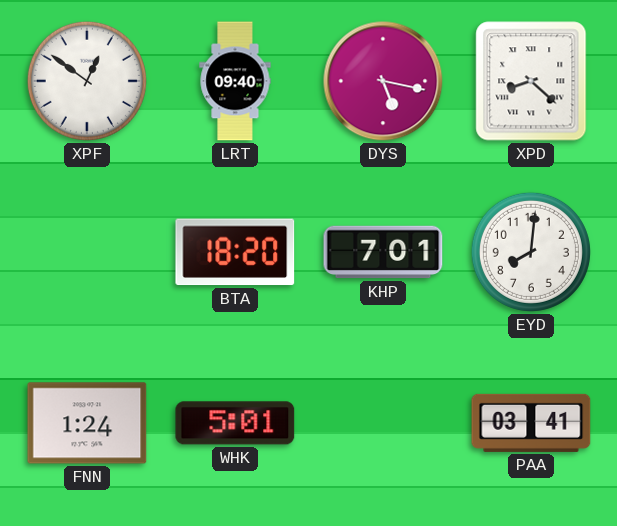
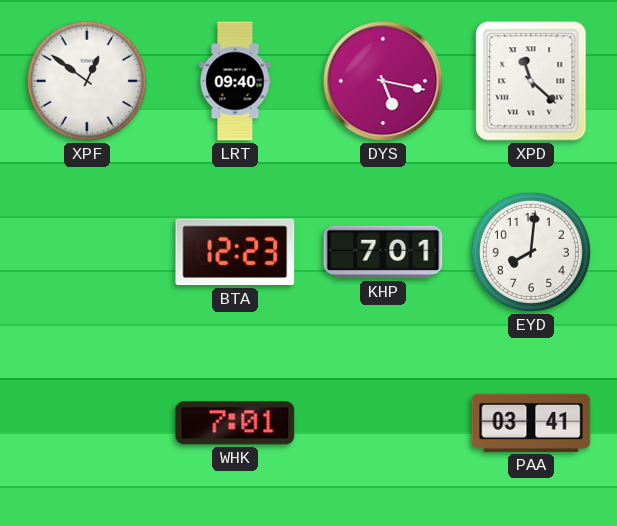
XPD: 8:22 -> 11:22
BTA: 18:20 -> 12:23
FNN: 1:24 -> none
WHK: 5:01 -> 7:01
